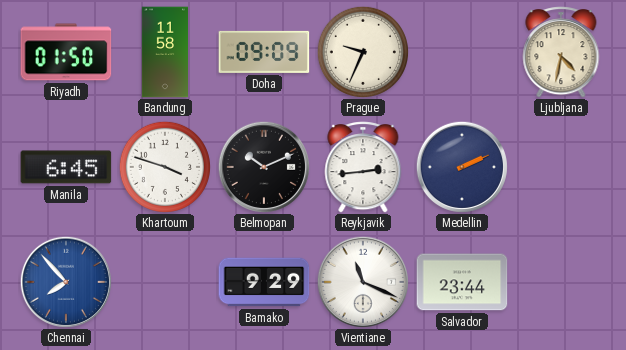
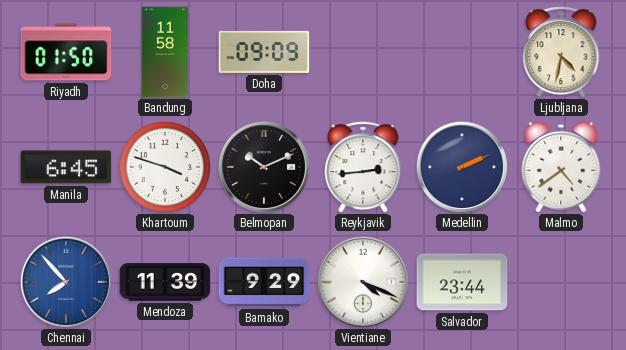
Prague: 9:34 -> none
Malmo: none -> 4:39
Mendoza: none -> 11:39
Vientiane: 11:19 -> 4:19
